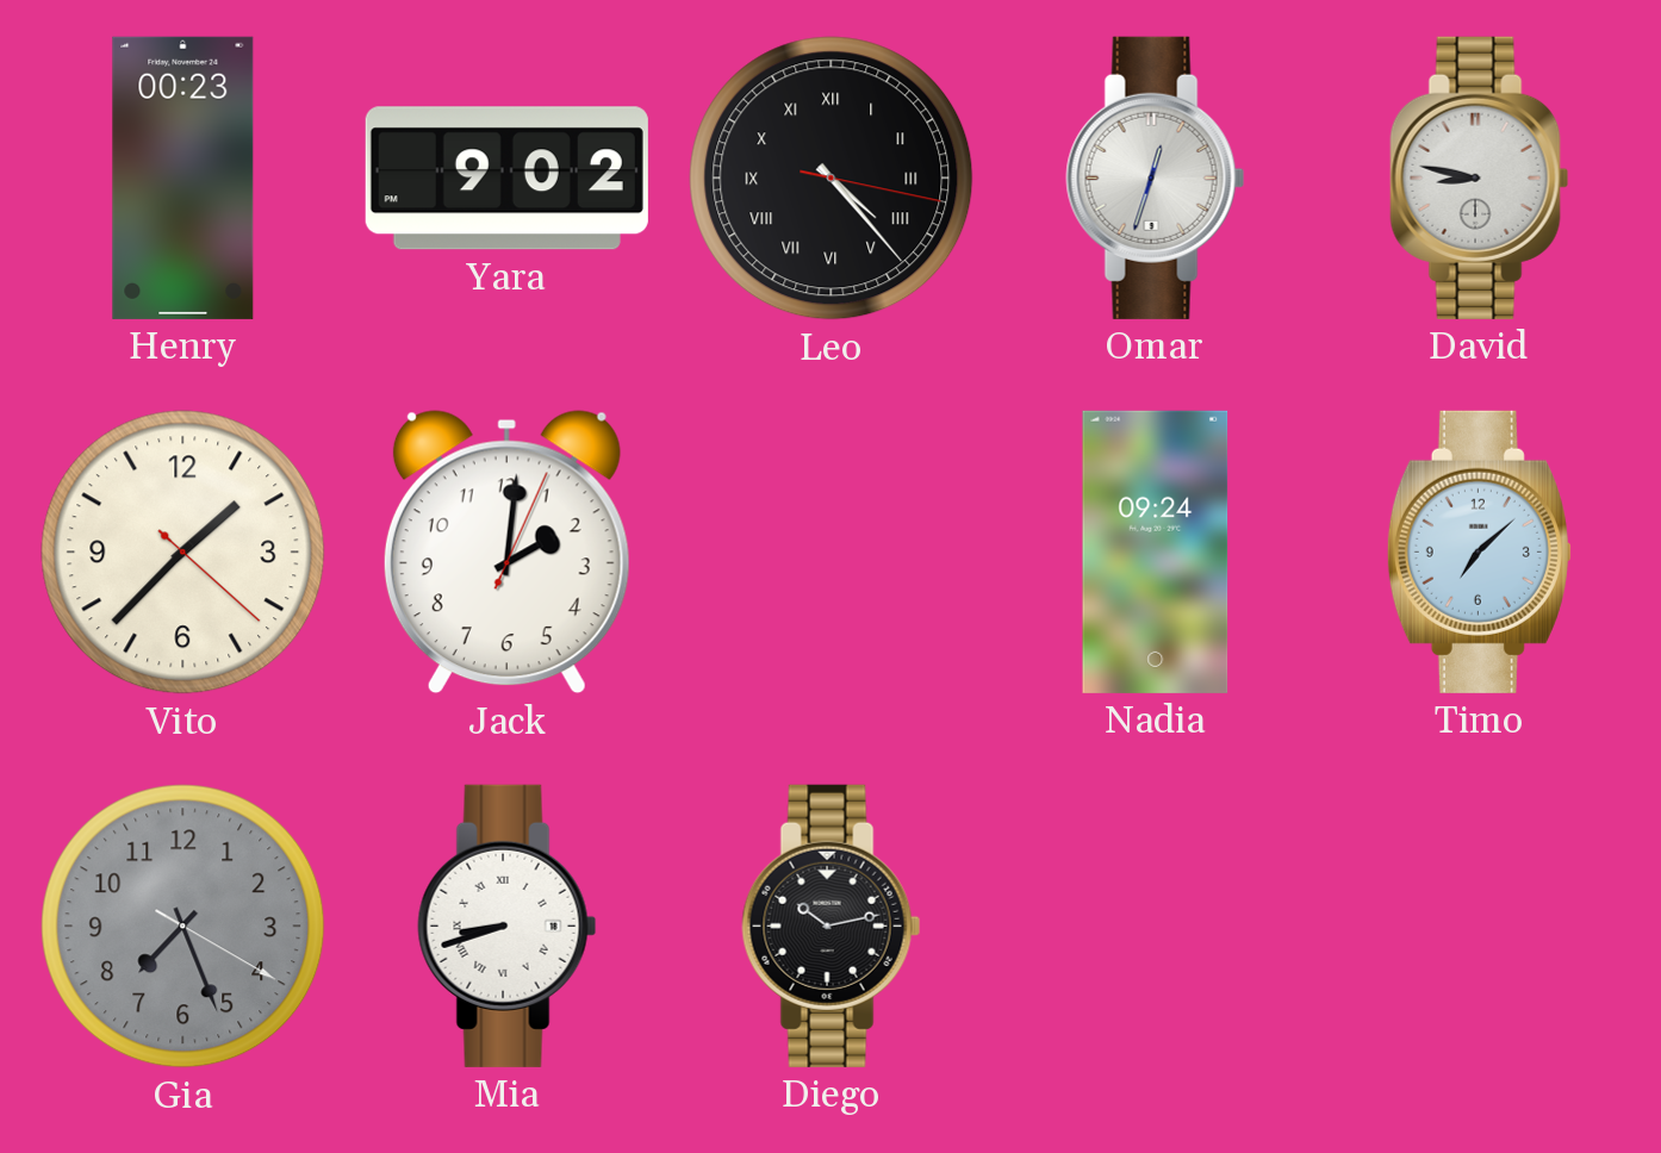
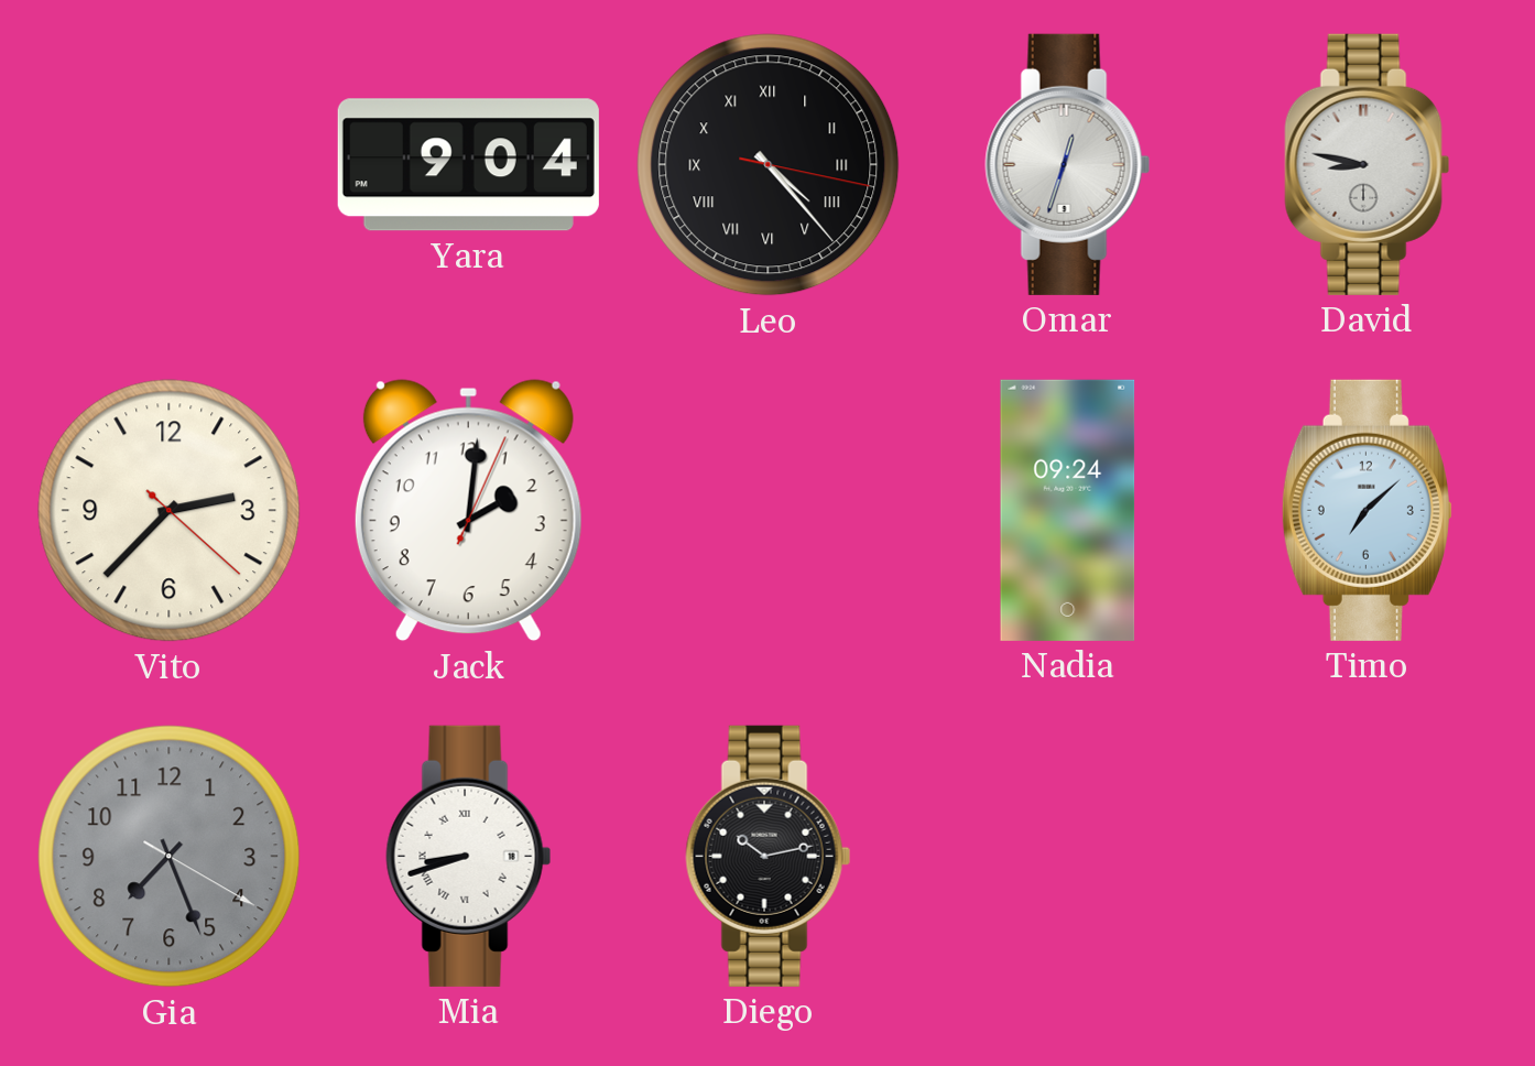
Henry: 00:23 -> none
Yara: 9:02 -> 9:04
Vito: 1:37 -> 2:37
